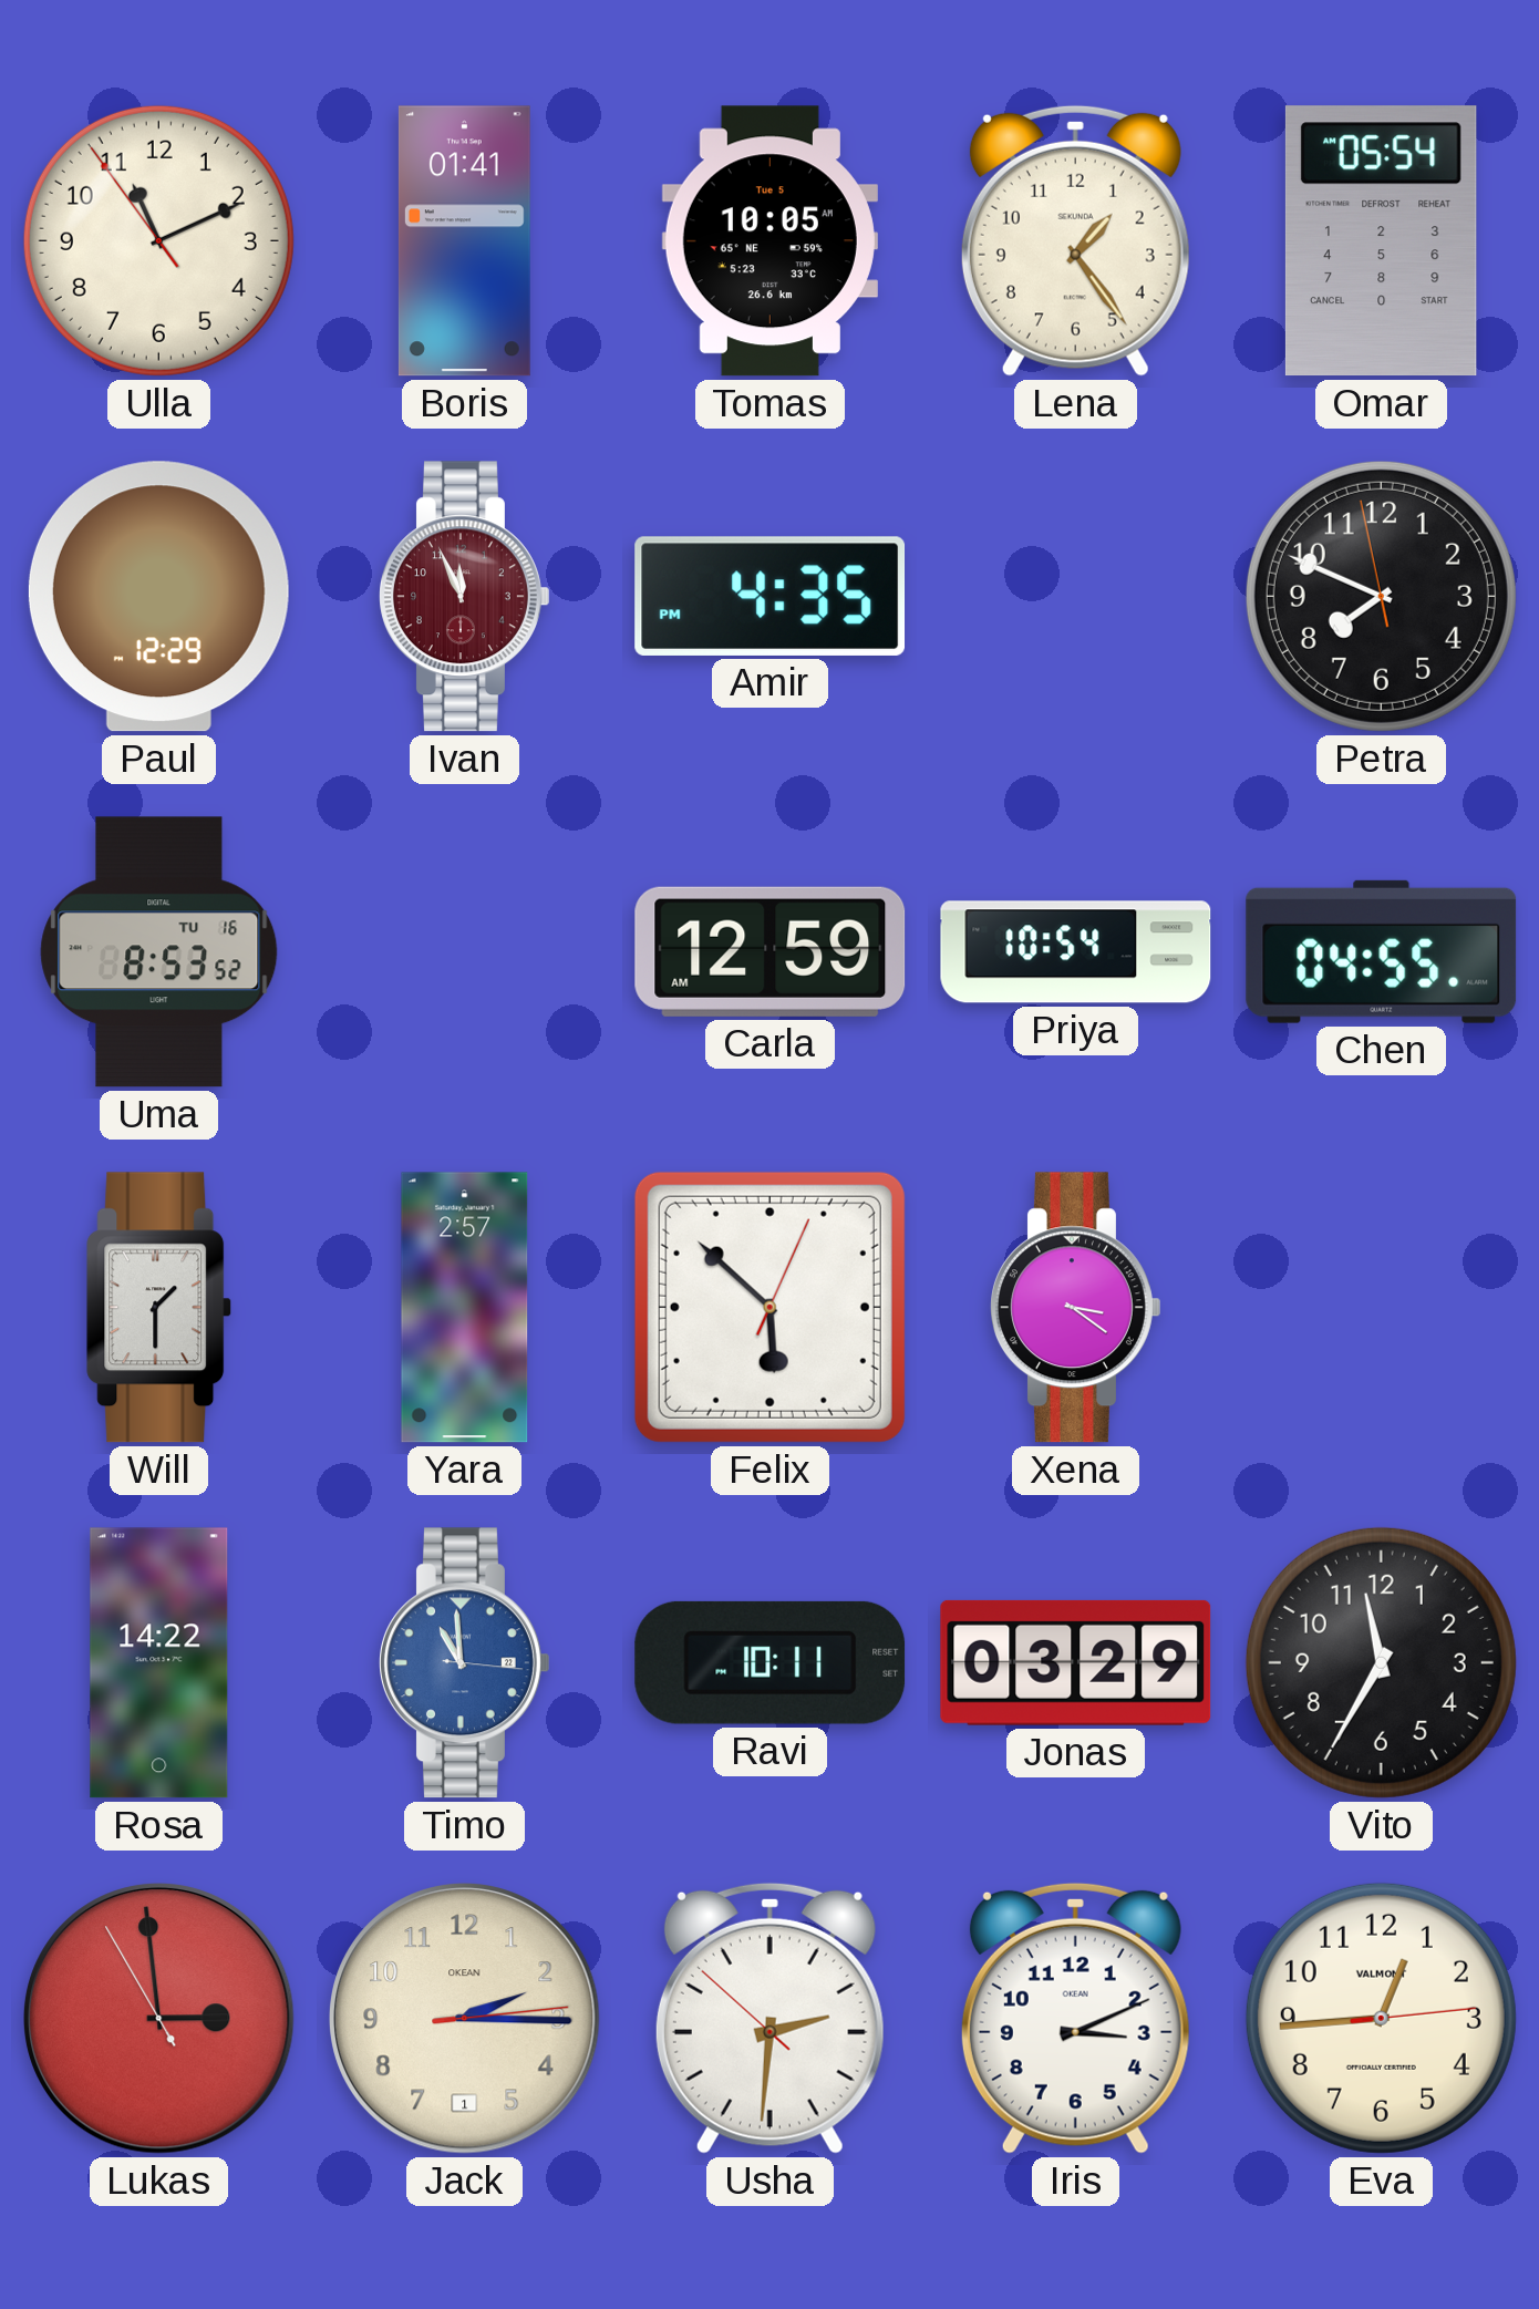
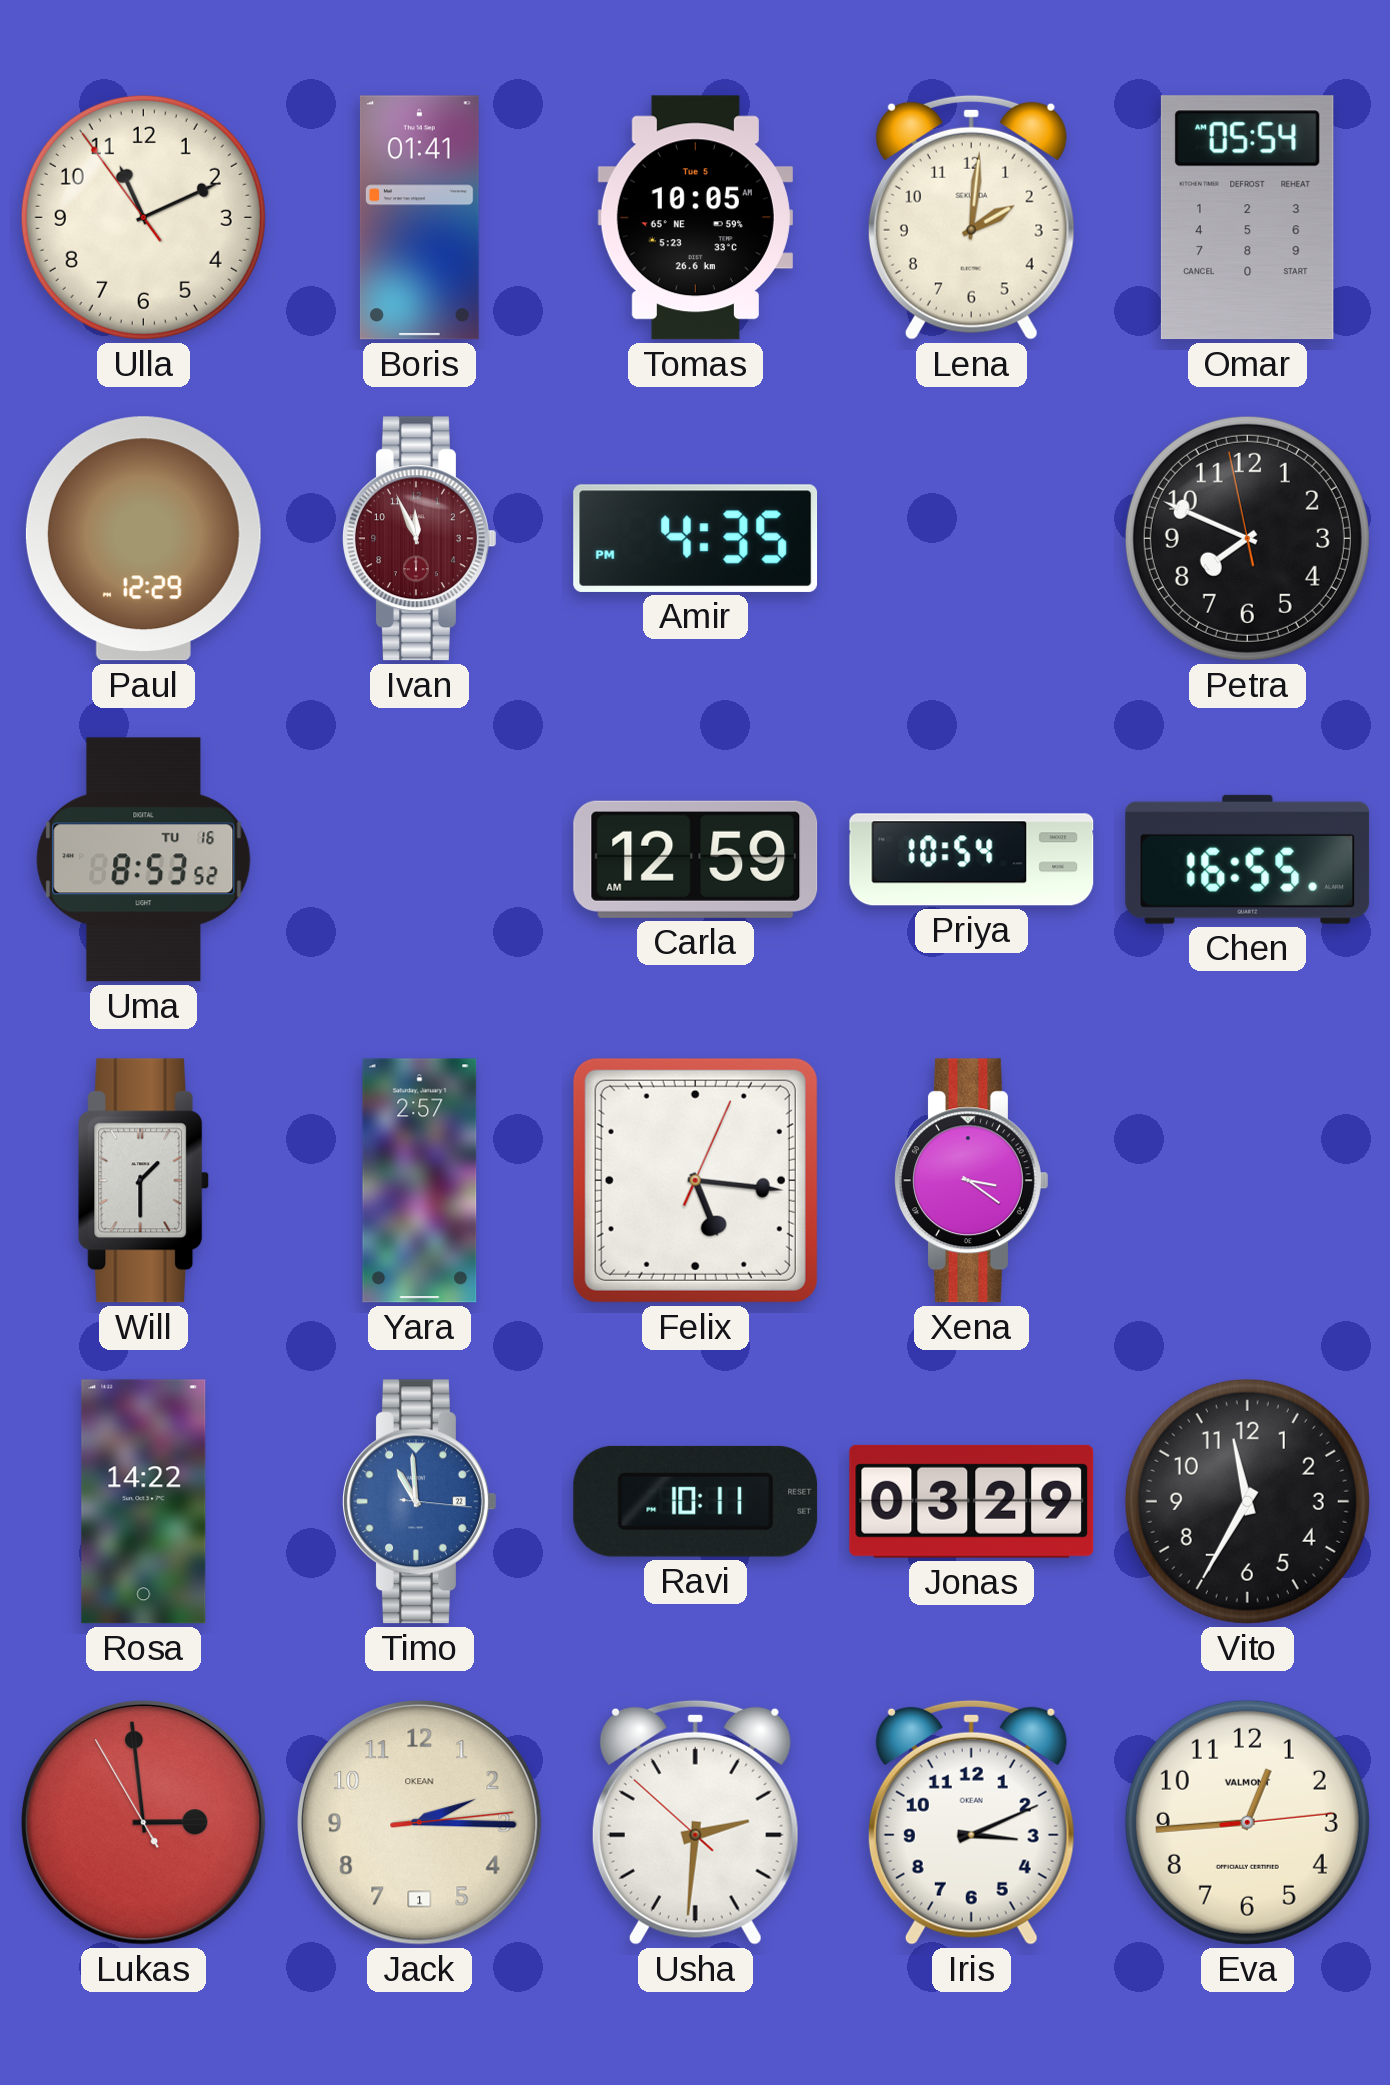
Lena: 1:24 -> 2:01
Chen: 04:55 -> 16:55
Felix: 5:52 -> 5:16
